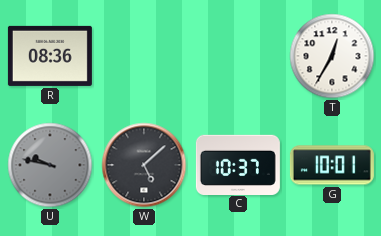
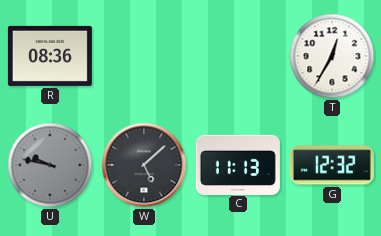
C: 10:37 -> 11:13
G: 10:01 -> 12:32
